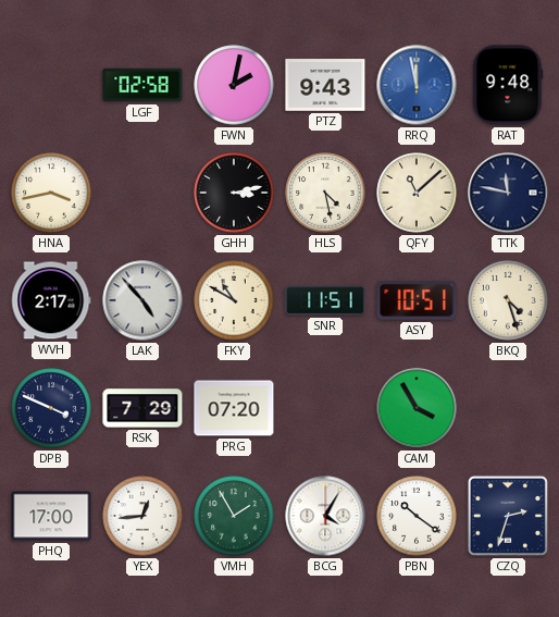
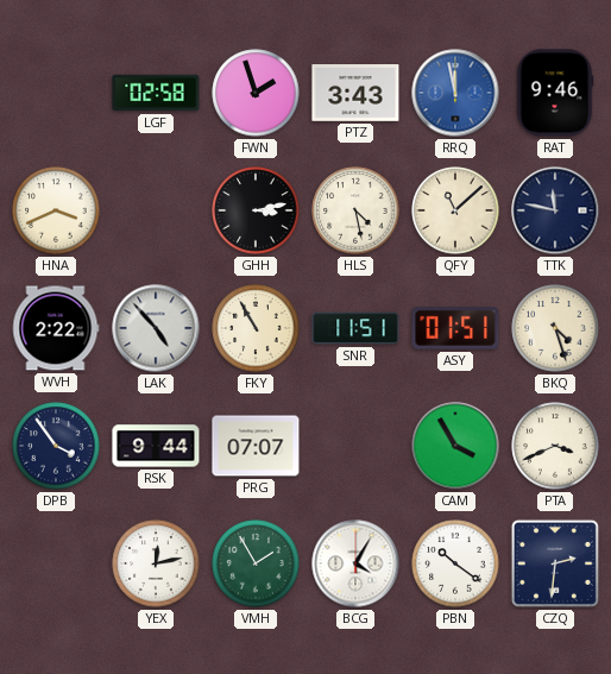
FWN: 2:02 -> 1:57
PTZ: 9:43 -> 3:43
RAT: 9:48 -> 9:46
HNA: 3:43 -> 3:41
WVH: 2:17 -> 2:22
FKY: 10:50 -> 10:55
ASY: 10:51 -> 01:51
DPB: 3:49 -> 3:54
RSK: 7:29 -> 9:44
PRG: 07:20 -> 07:07
PTA: none -> 3:41
PHQ: 17:00 -> none
YEX: 12:44 -> 12:13
CZQ: 2:33 -> 2:31
